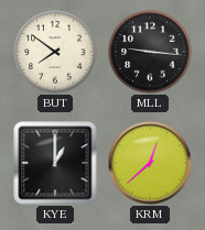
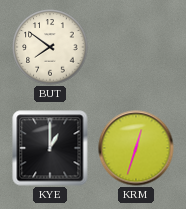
MLL: 9:16 -> none
KRM: 12:38 -> 12:33
